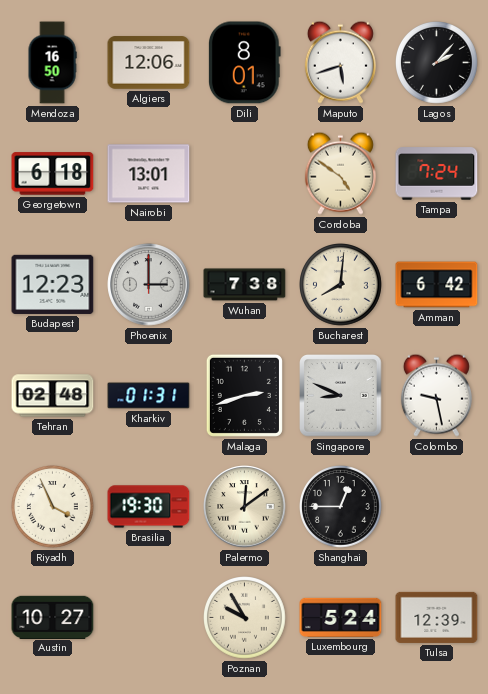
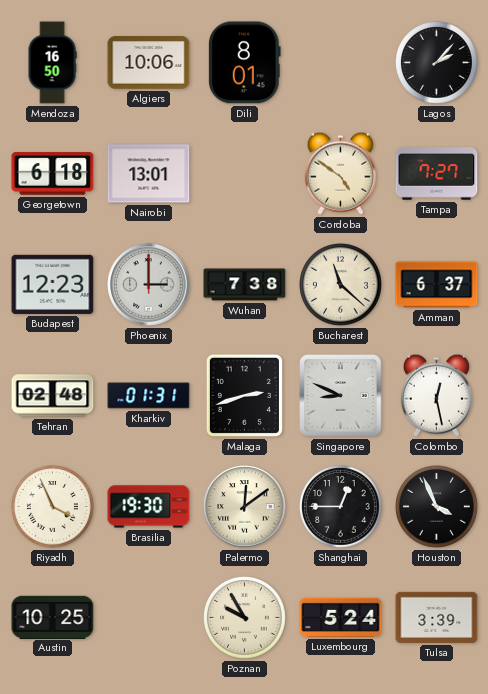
Algiers: 12:06 -> 10:06
Maputo: 5:42 -> none
Tampa: 7:24 -> 7:27
Bucharest: 8:01 -> 11:22
Amman: 6:42 -> 6:37
Colombo: 9:28 -> 12:28
Houston: none -> 3:56
Austin: 10:27 -> 10:25
Tulsa: 12:39 -> 3:39
